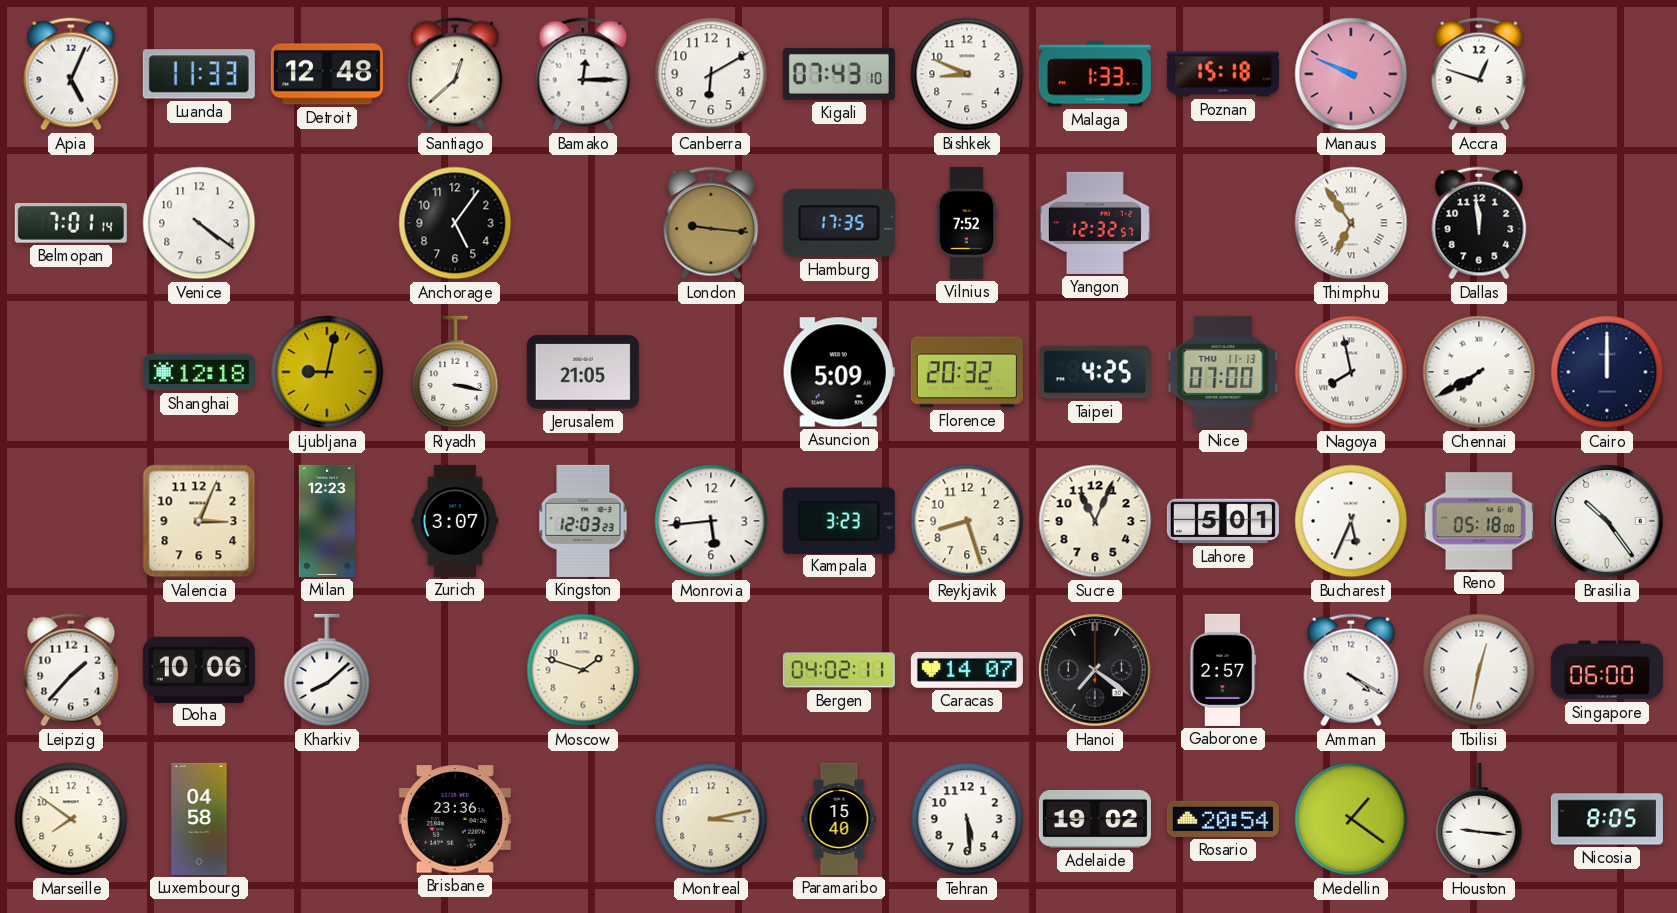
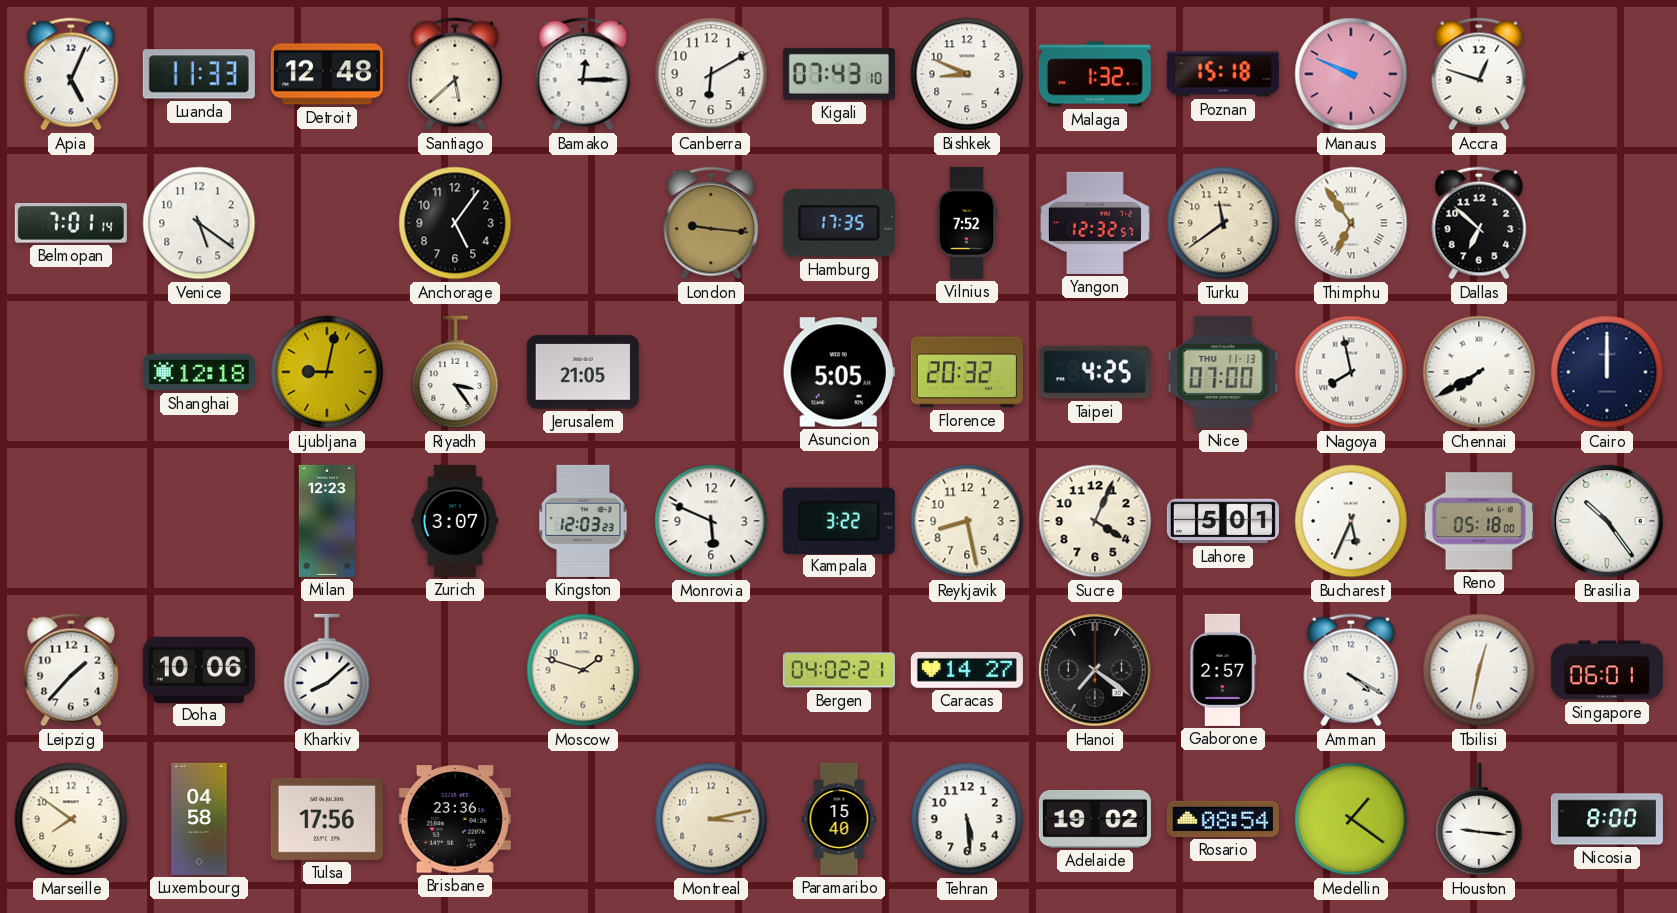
Santiago: 12:38 -> 5:38
Malaga: 1:33 -> 1:32
Venice: 4:21 -> 5:21
Turku: none -> 11:39
Dallas: 11:59 -> 6:52
Riyadh: 3:17 -> 3:24
Asuncion: 5:09 -> 5:05
Valencia: 3:04 -> none
Monrovia: 5:44 -> 5:49
Kampala: 3:23 -> 3:22
Reykjavik: 8:27 -> 8:28
Sucre: 11:04 -> 4:04
Bergen: 04:02:11 -> 04:02:21
Caracas: 14:07 -> 14:27
Singapore: 06:00 -> 06:01
Tulsa: none -> 17:56
Rosario: 20:54 -> 08:54
Nicosia: 8:05 -> 8:00
